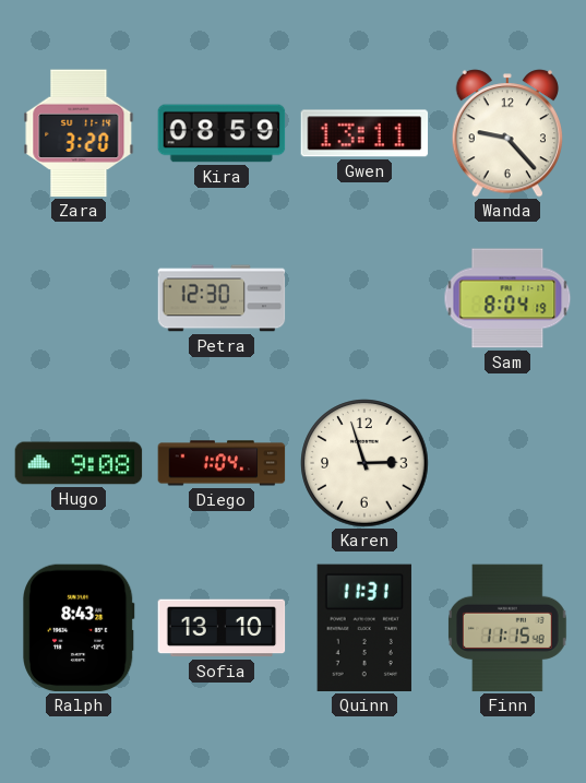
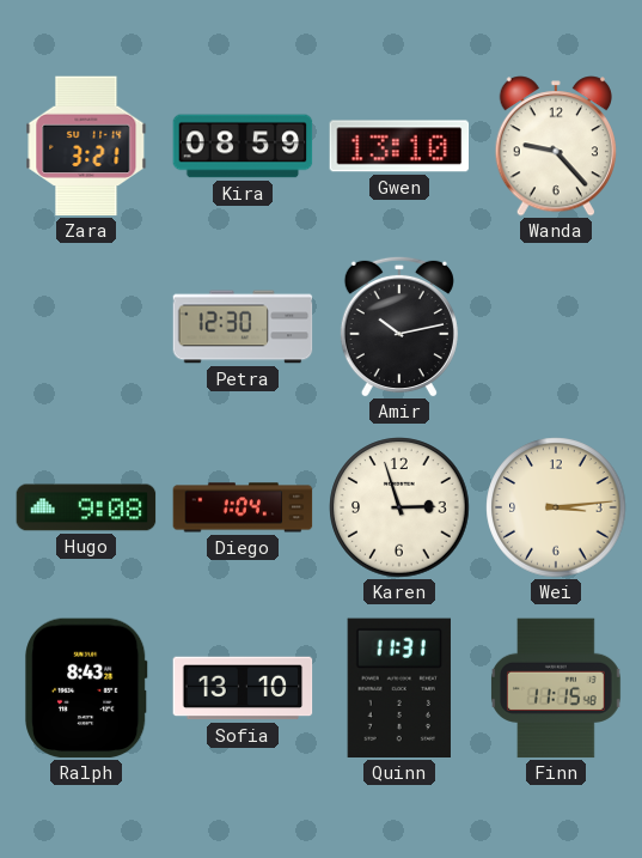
Zara: 3:20 -> 3:21
Gwen: 13:11 -> 13:10
Amir: none -> 10:13
Sam: 8:04 -> none
Wei: none -> 3:14
